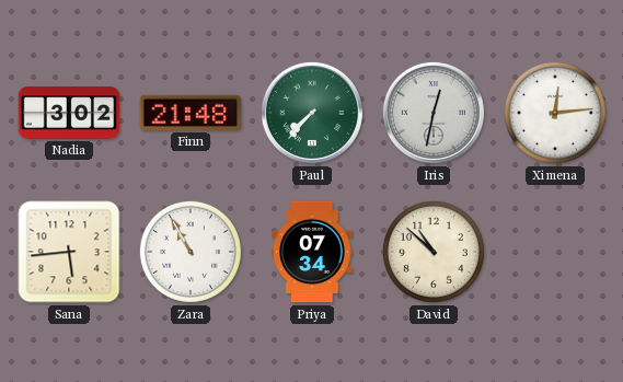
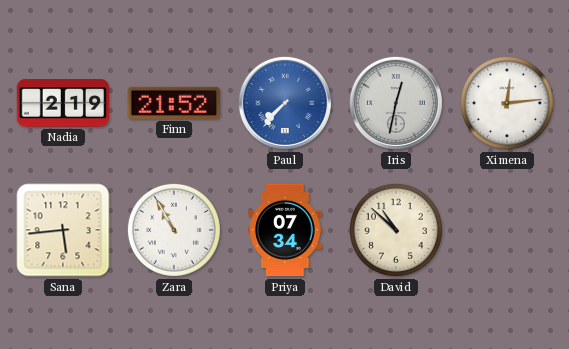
Nadia: 3:02 -> 2:19
Finn: 21:48 -> 21:52
Paul dial: green -> blue
